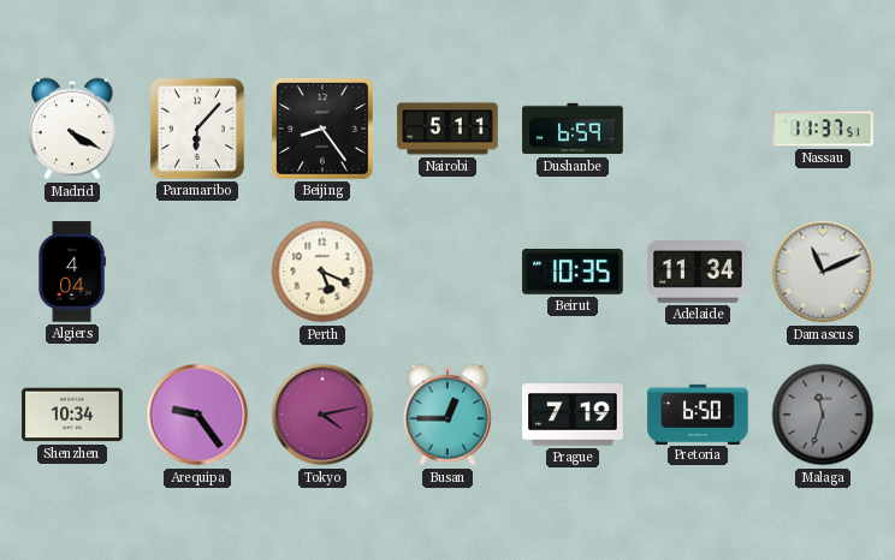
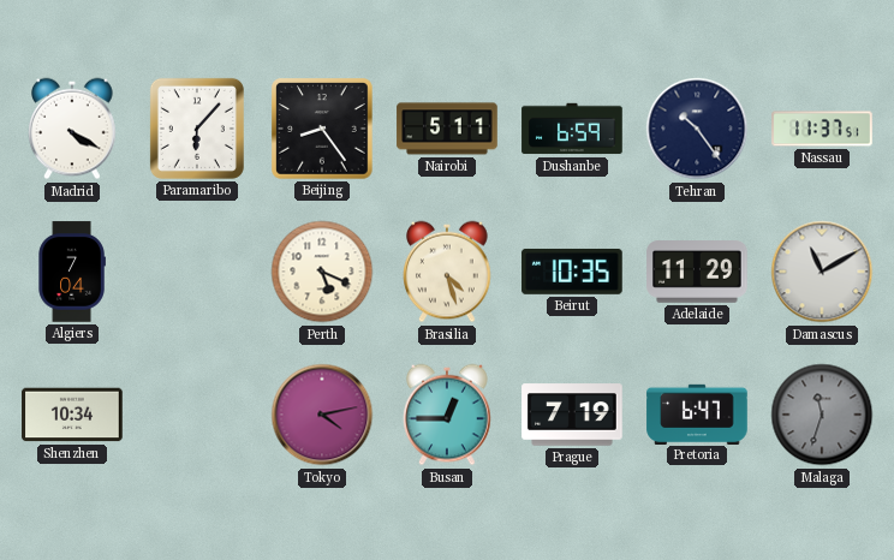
Tehran: none -> 10:24
Algiers: 4:04 -> 7:04
Brasilia: none -> 4:27
Adelaide: 11:34 -> 11:29
Damascus: 11:11 -> 11:10
Arequipa: 9:24 -> none
Pretoria: 6:50 -> 6:47
